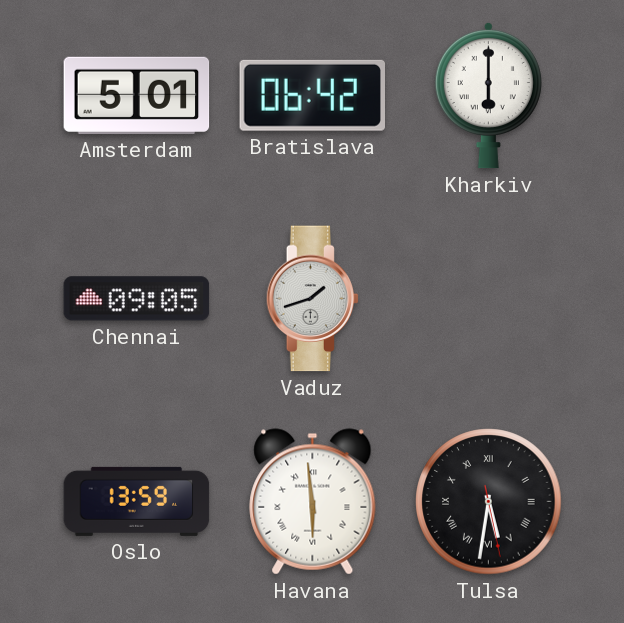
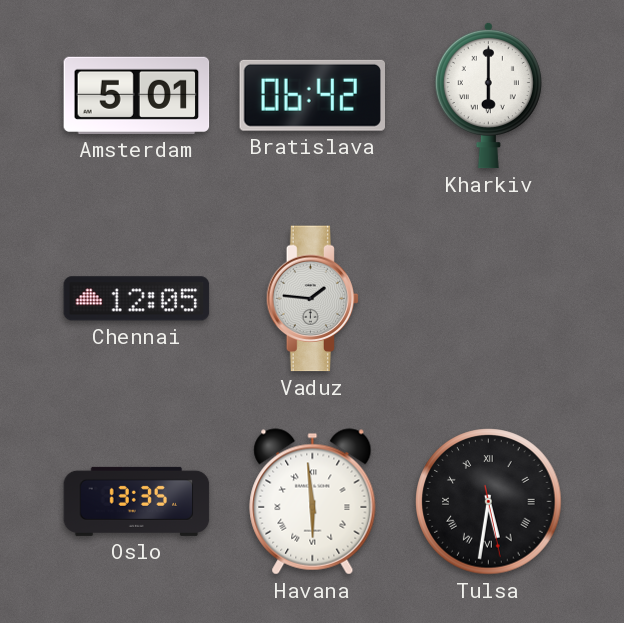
Chennai: 09:05 -> 12:05
Vaduz: 1:42 -> 1:46
Oslo: 13:59 -> 13:35
